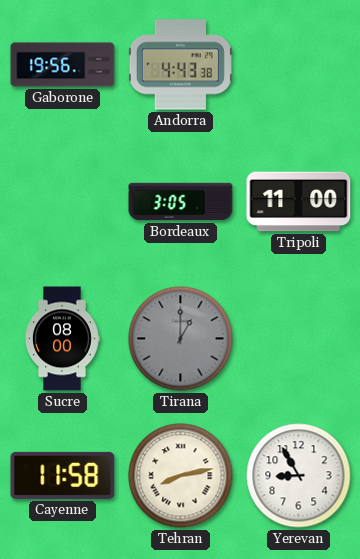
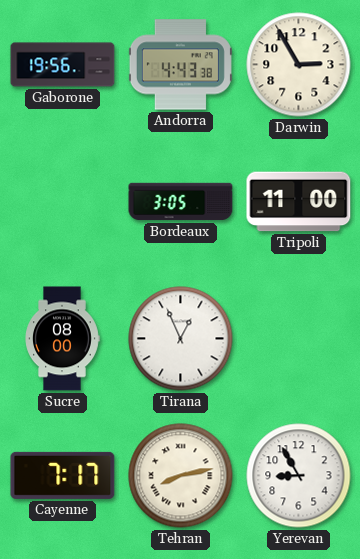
Darwin: none -> 2:55
Tirana: 1:00 -> 12:56
Tirana dial: grey -> white
Cayenne: 11:58 -> 7:17
